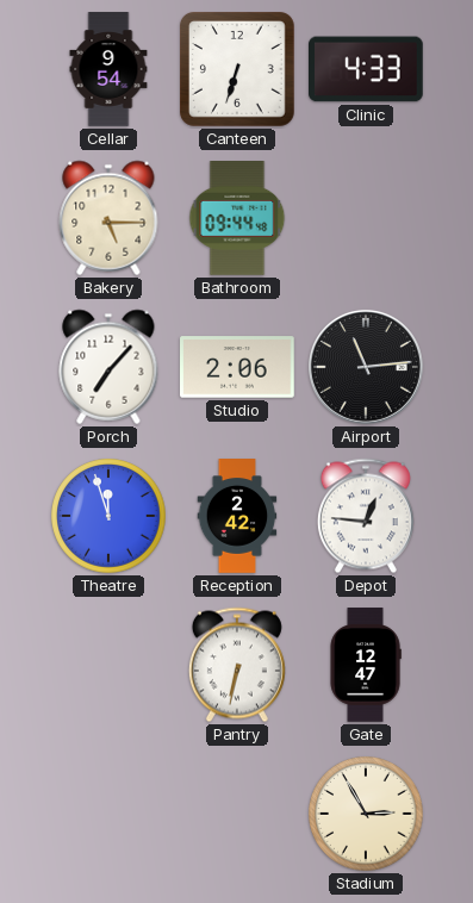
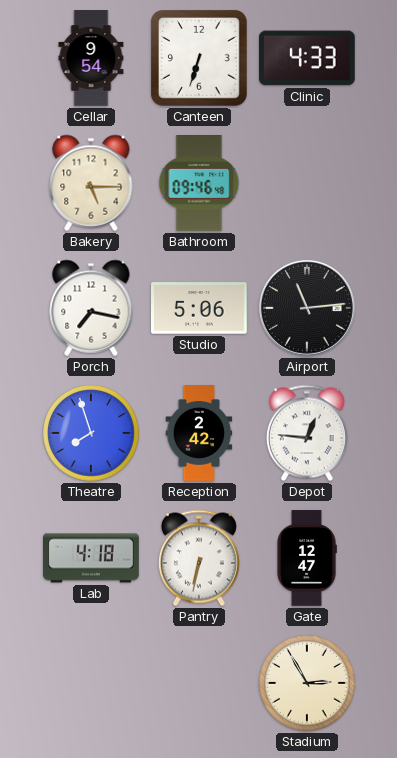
Bathroom: 09:44 -> 09:46
Porch: 7:07 -> 7:17
Studio: 2:06 -> 5:06
Theatre: 11:57 -> 7:57
Lab: none -> 4:18
